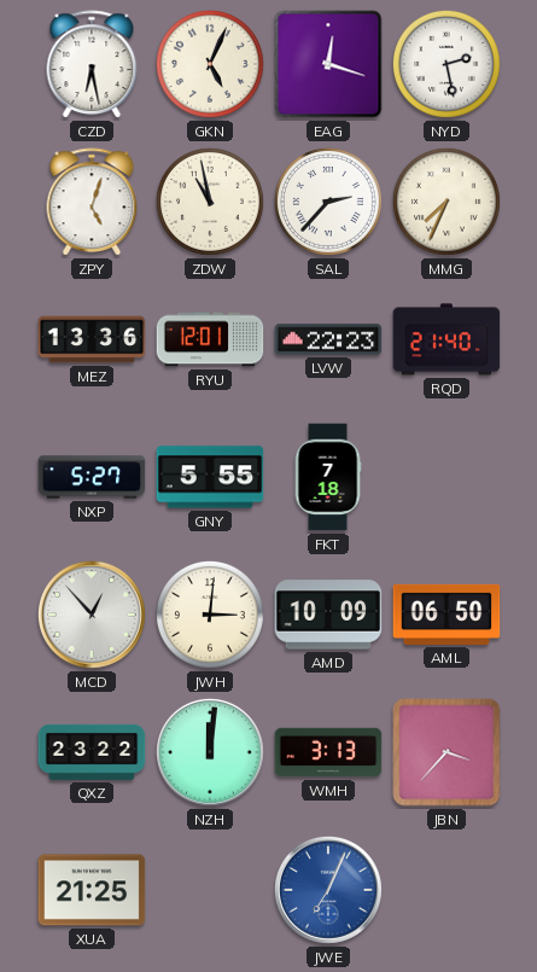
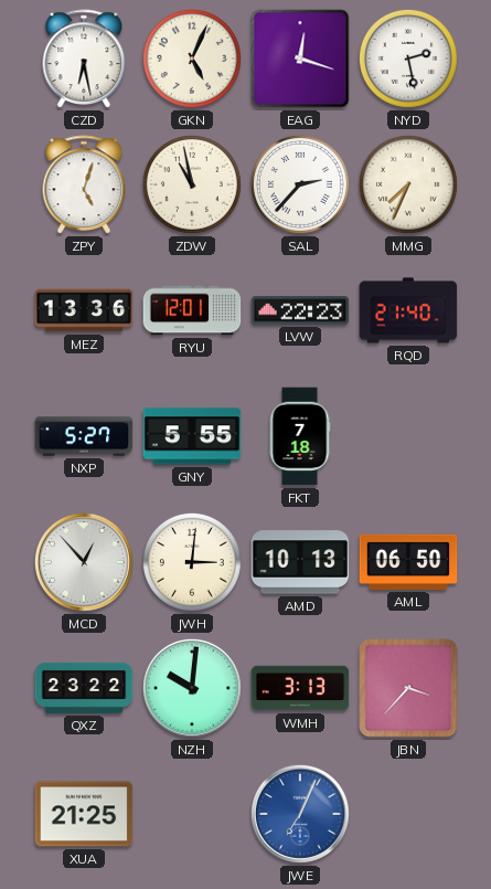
AMD: 10:09 -> 10:13
NZH: 12:01 -> 10:01
